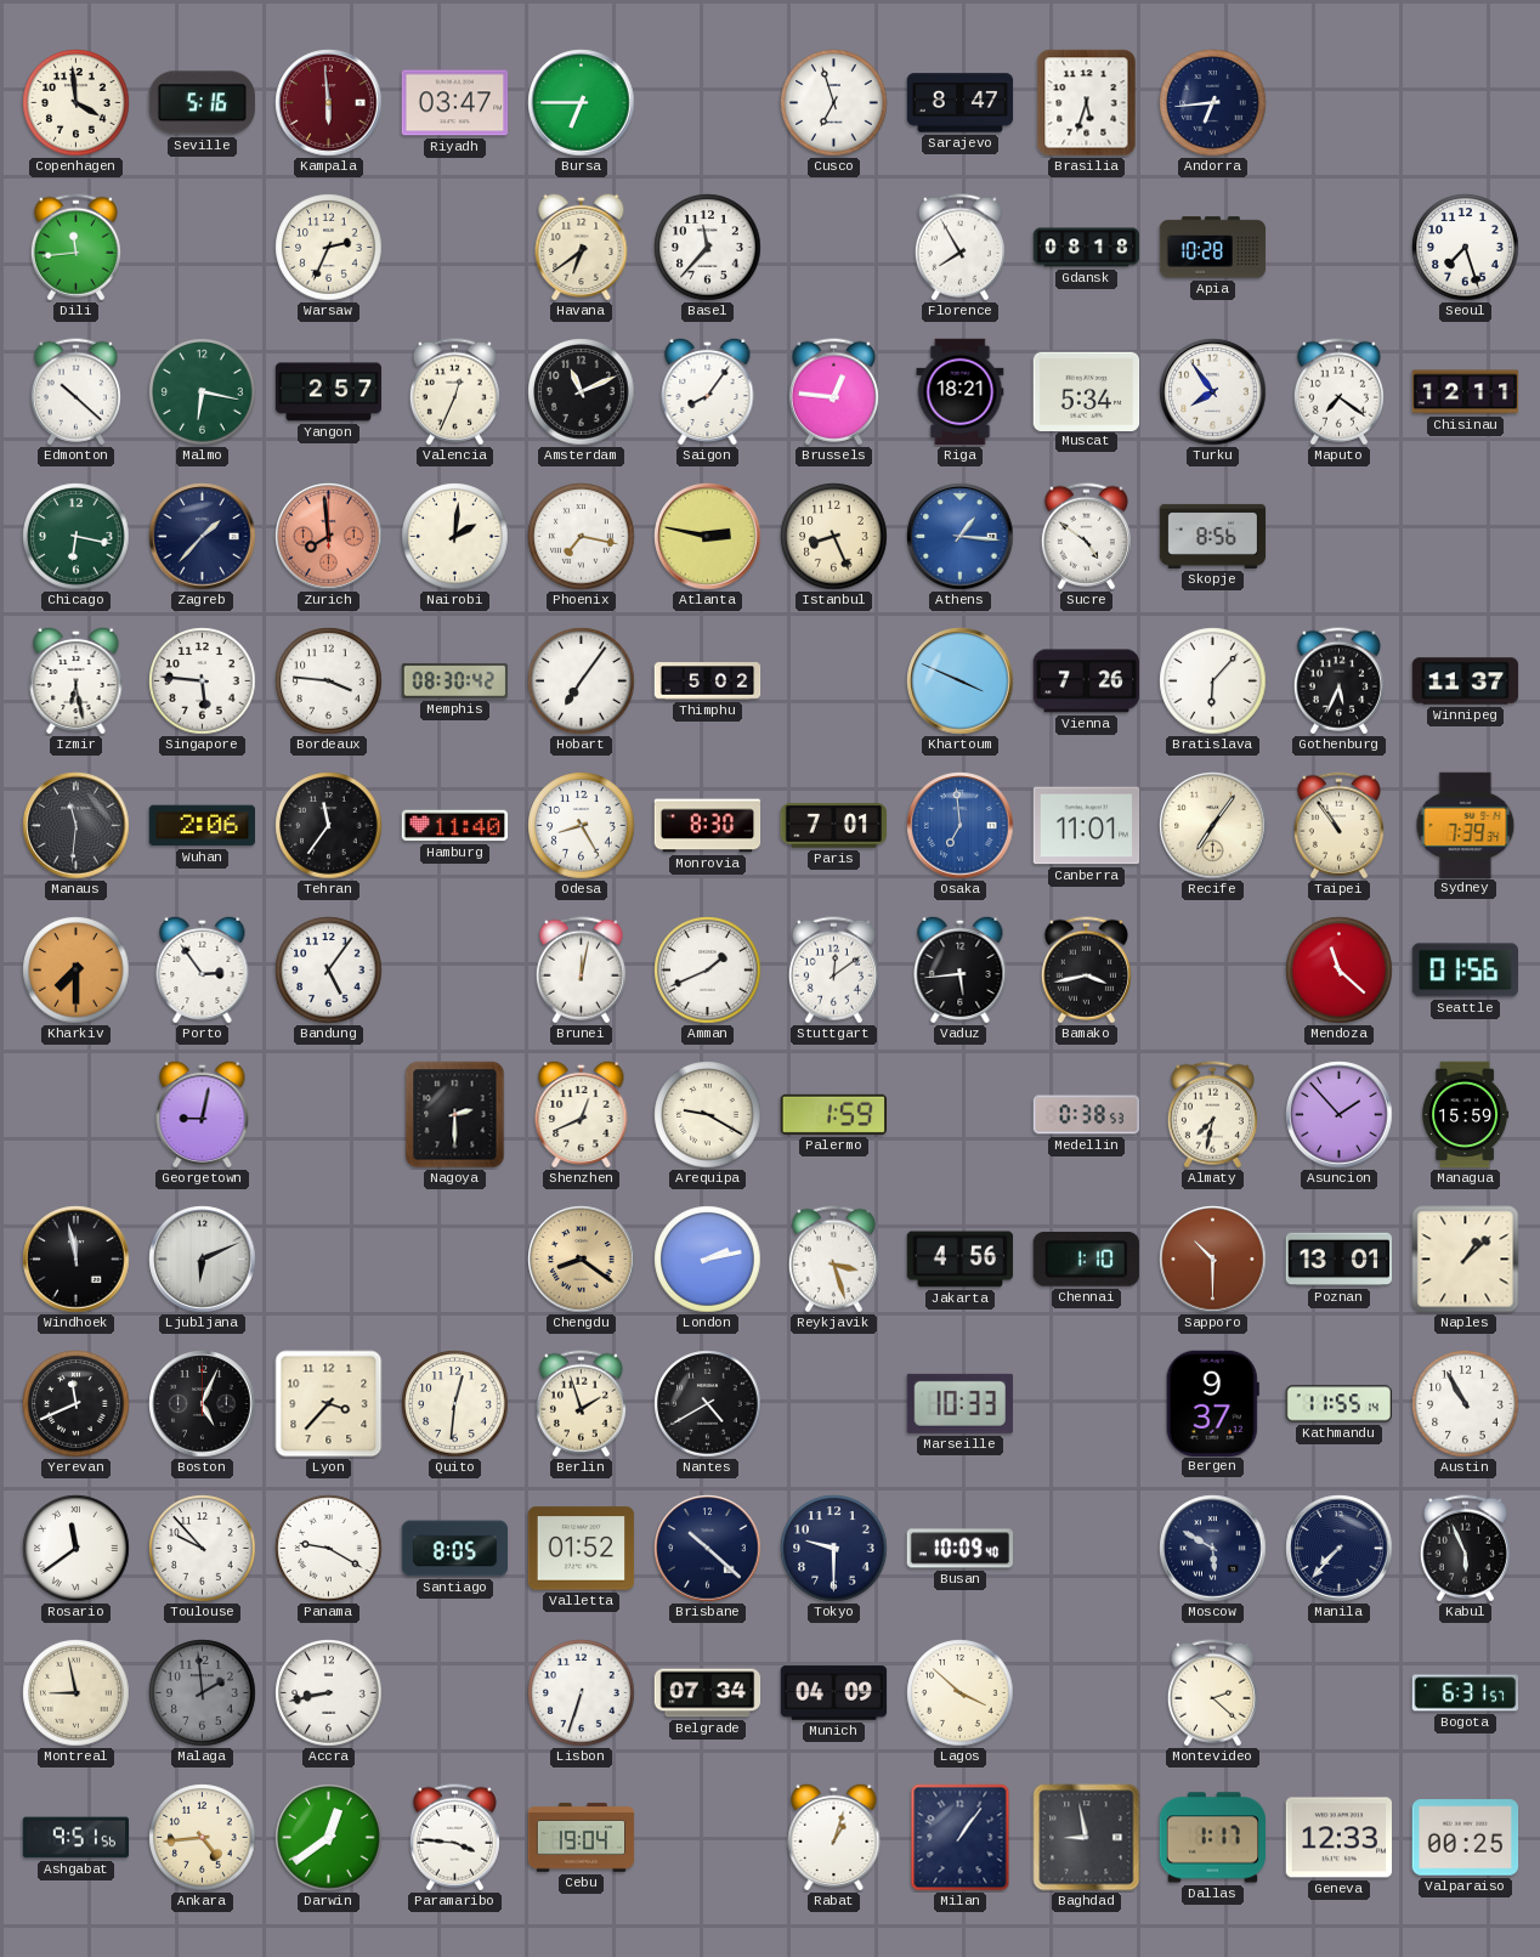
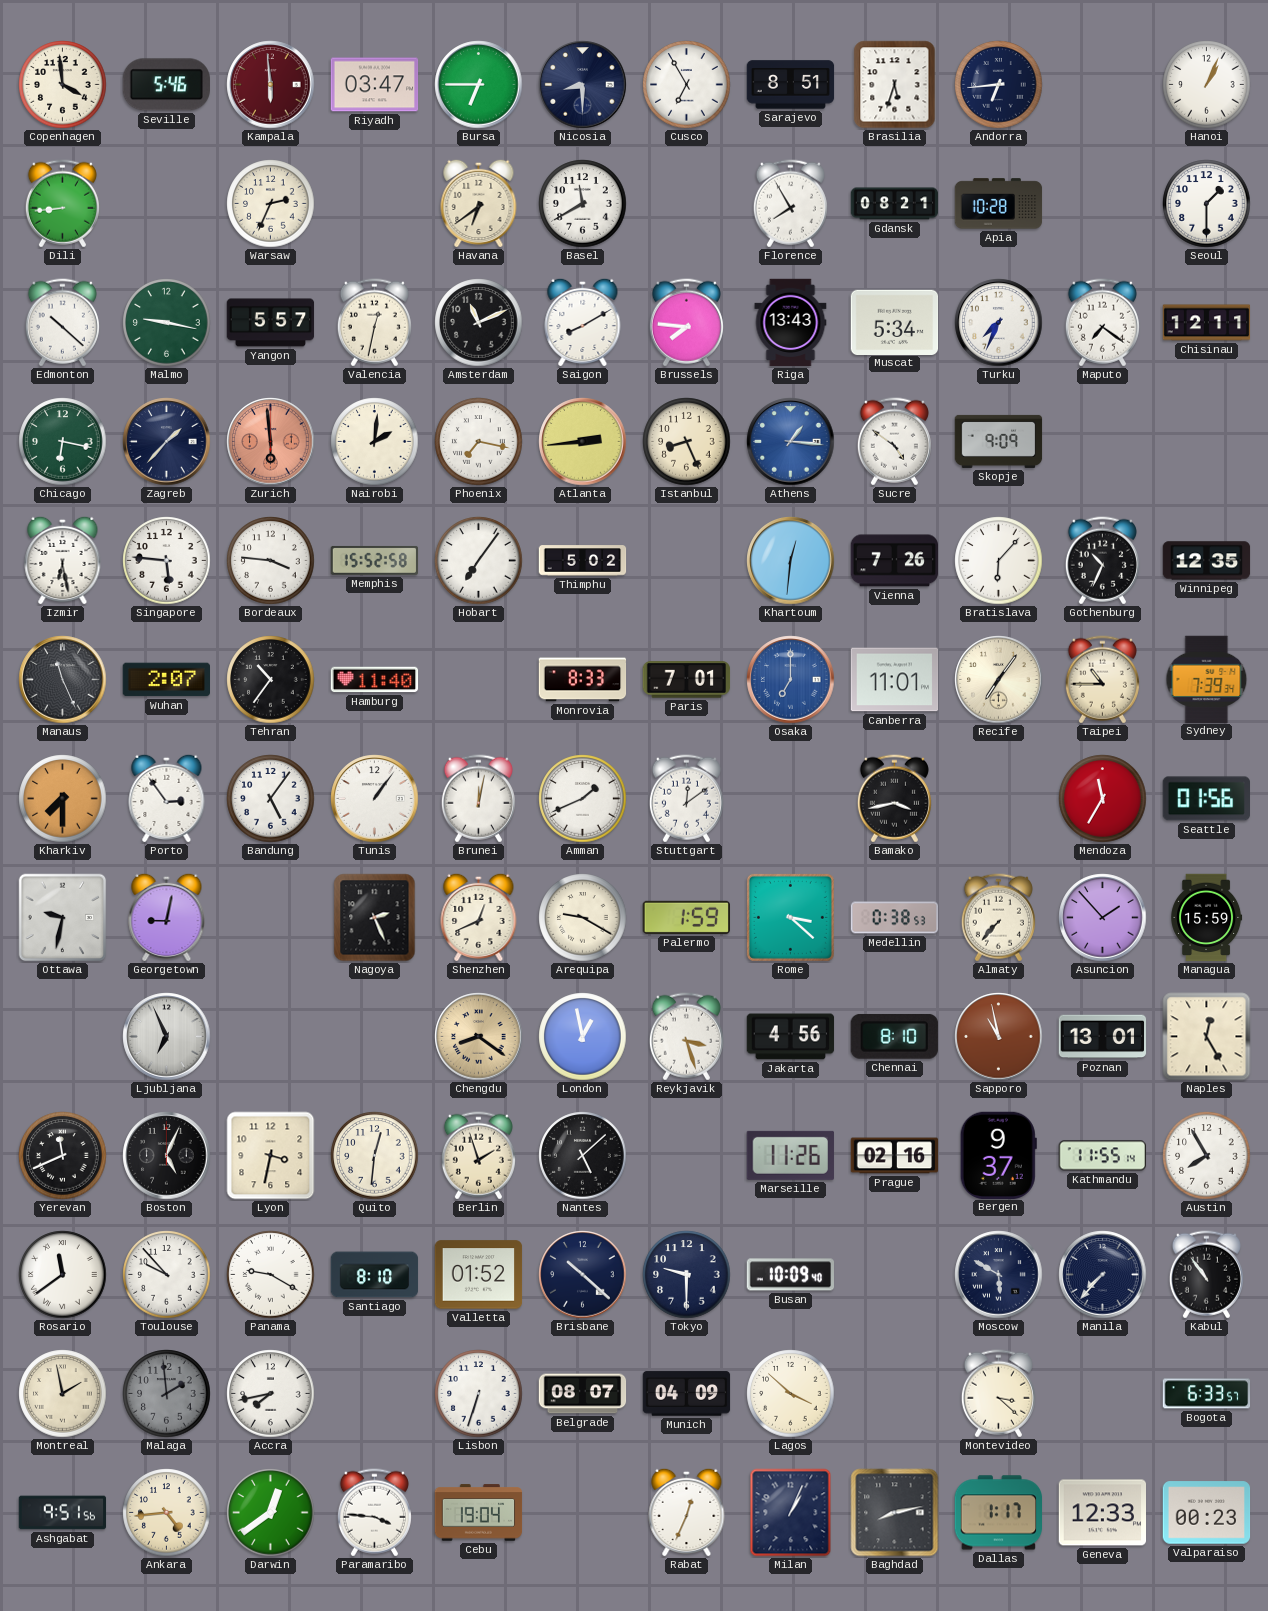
Seville: 5:16 -> 5:46
Nicosia: none -> 8:30
Cusco: 6:57 -> 6:55
Sarajevo: 8:47 -> 8:51
Hanoi: none -> 1:04
Dili: 11:44 -> 8:44
Basel: 11:37 -> 11:40
Gdansk: 08:18 -> 08:21
Seoul: 7:27 -> 1:30
Malmo: 6:17 -> 9:17
Yangon: 2:57 -> 5:57
Valencia: 12:34 -> 12:32
Saigon: 8:06 -> 8:10
Brussels: 12:46 -> 7:46
Riga: 18:21 -> 13:43
Turku: 7:54 -> 7:34
Zurich: 7:59 -> 5:59
Atlanta: 2:47 -> 2:44
Skopje: 8:56 -> 9:09
Memphis: 08:30 -> 15:52
Khartoum: 3:49 -> 12:31
Gothenburg: 5:34 -> 10:34
Winnipeg: 11:37 -> 12:35
Manaus: 11:31 -> 11:26
Wuhan: 2:06 -> 2:07
Tehran: 11:36 -> 10:36
Odesa: 8:25 -> none
Monrovia: 8:30 -> 8:33
Osaka: 6:59 -> 7:00
Taipei: 10:54 -> 10:45
Tunis: none -> 1:06
Vaduz: 5:44 -> none
Mendoza: 11:22 -> 11:35
Ottawa: none -> 9:32
Nagoya: 2:30 -> 2:26
Rome: none -> 3:22
Almaty: 7:32 -> 7:37
Windhoek: 11:58 -> none
Ljubljana: 6:11 -> 6:56
London: 2:13 -> 12:58
Chennai: 1:10 -> 8:10
Sapporo: 10:30 -> 10:58
Naples: 1:08 -> 12:25
Lyon: 3:37 -> 3:32
Nantes: 4:40 -> 5:08
Marseille: 10:33 -> 11:26
Prague: none -> 02:16
Austin: 10:55 -> 7:55
Santiago: 8:05 -> 8:10
Kabul: 5:56 -> 10:54
Montreal: 8:58 -> 1:58
Accra: 8:43 -> 7:43
Belgrade: 07:34 -> 08:07
Montevideo: 2:22 -> 3:22
Bogota: 6:31 -> 6:33
Rabat: 1:03 -> 12:34
Milan: 1:06 -> 1:04
Baghdad: 8:58 -> 8:13
Valparaiso: 00:25 -> 00:23
